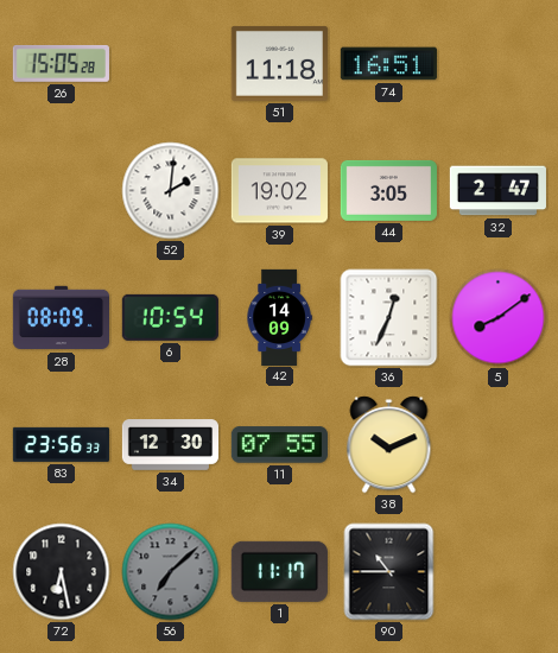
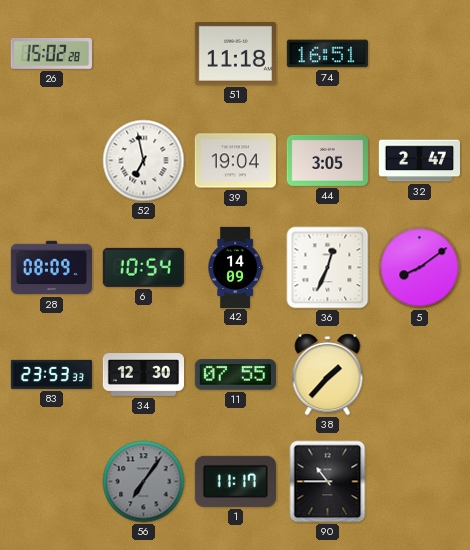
26: 15:05 -> 15:02
52: 2:01 -> 6:58
39: 19:02 -> 19:04
83: 23:56 -> 23:53
38: 10:11 -> 1:37
72: 6:28 -> none
56: 7:08 -> 7:06
